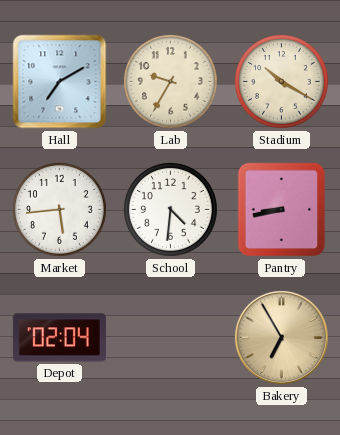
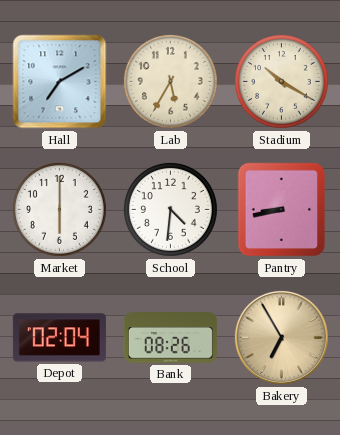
Lab: 9:35 -> 5:35
Market: 5:44 -> 6:00
Bank: none -> 08:26
